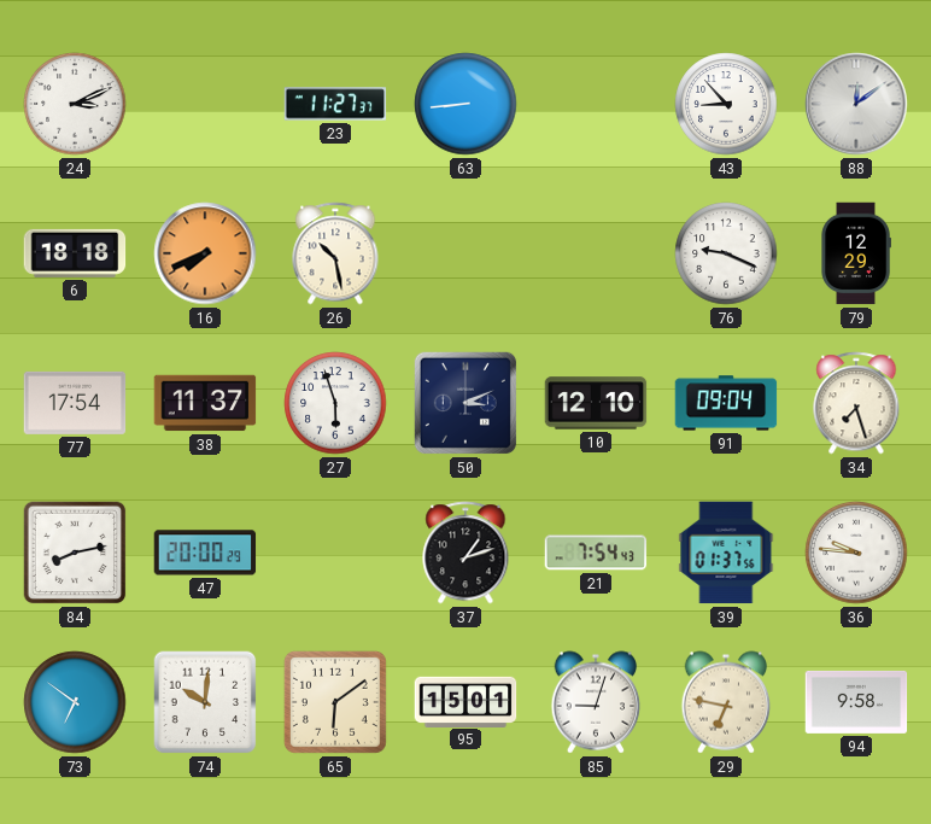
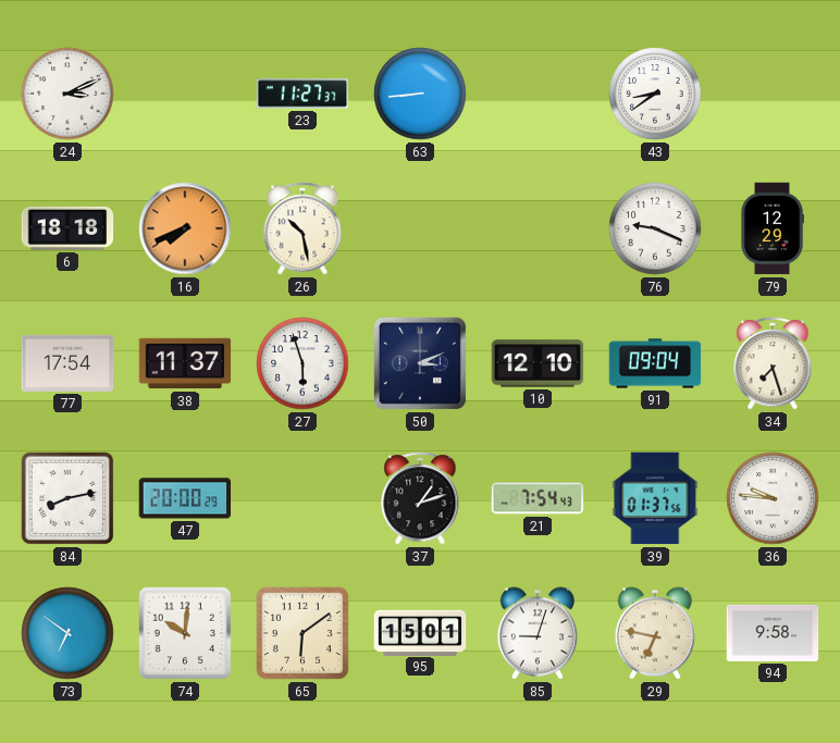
43: 8:53 -> 8:39
88: 12:09 -> none
